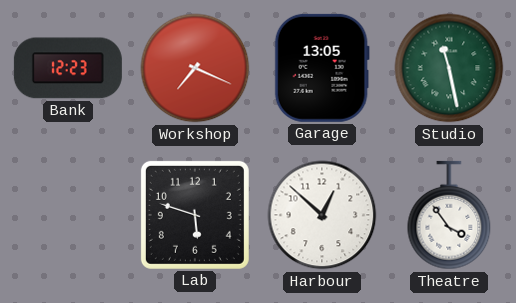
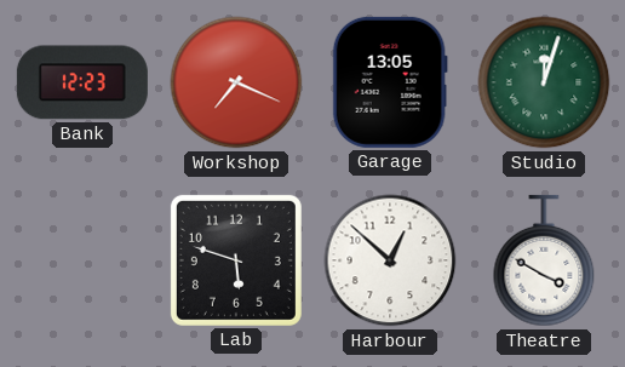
Studio: 11:28 -> 12:03
Theatre: 3:54 -> 3:50
